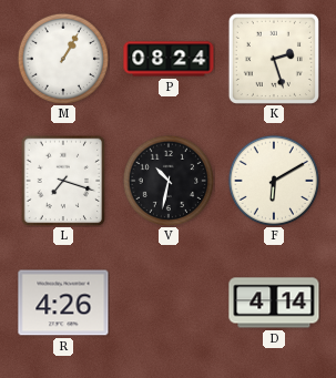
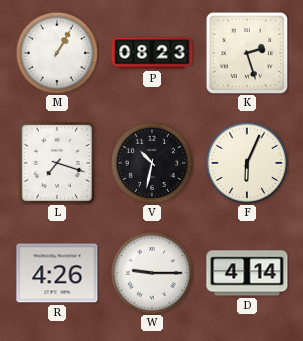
P: 08:24 -> 08:23
F: 6:10 -> 6:04
W: none -> 9:15
